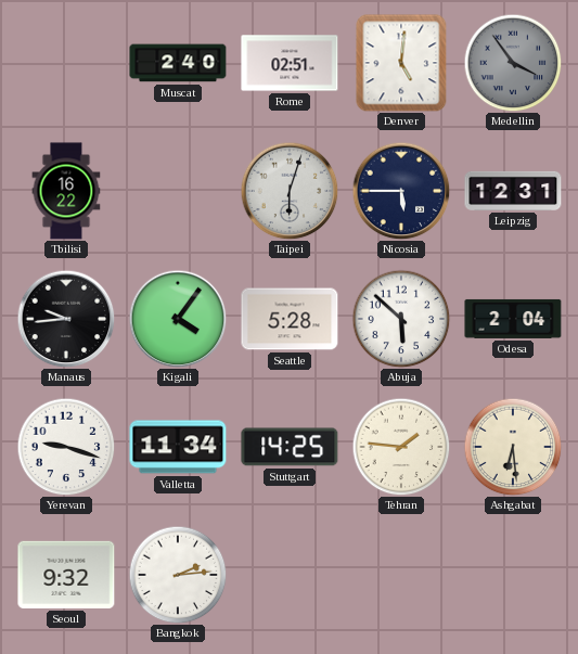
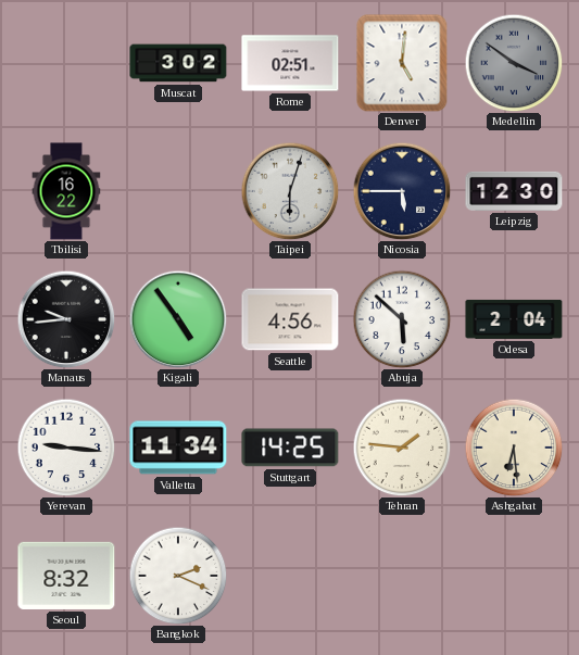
Muscat: 2:40 -> 3:02
Medellin: 3:54 -> 3:51
Leipzig: 12:31 -> 12:30
Kigali: 4:06 -> 4:54
Seattle: 5:28 -> 4:56
Yerevan: 9:18 -> 9:16
Seoul: 9:32 -> 8:32
Bangkok: 2:14 -> 2:19
